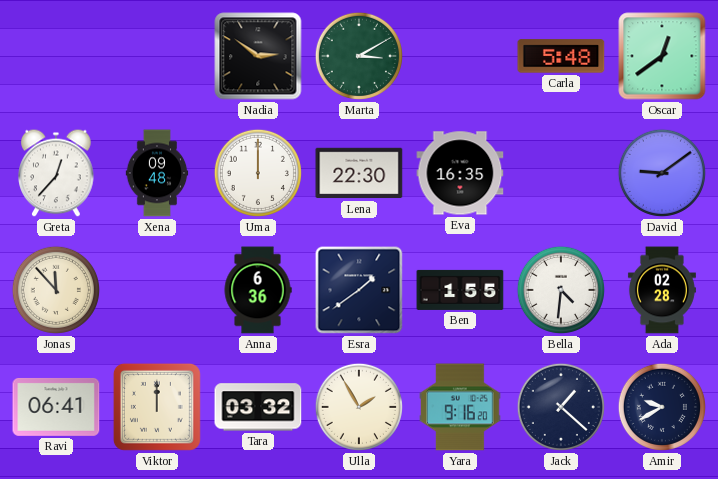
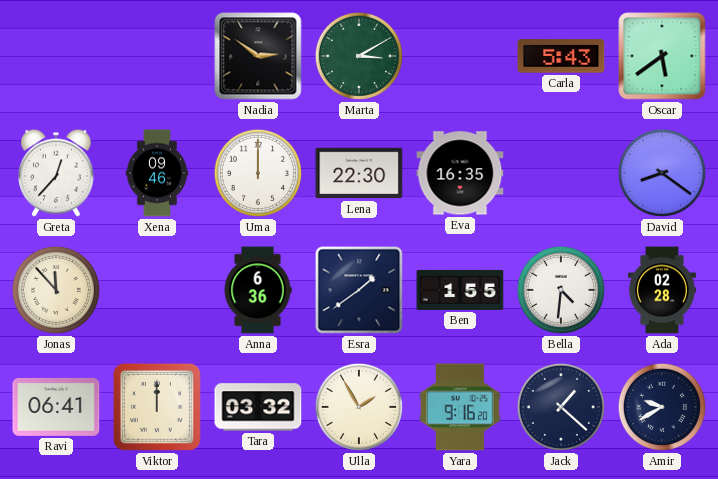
Carla: 5:48 -> 5:43
Oscar: 12:39 -> 5:39
Xena: 09:48 -> 09:46
David: 9:09 -> 8:21
